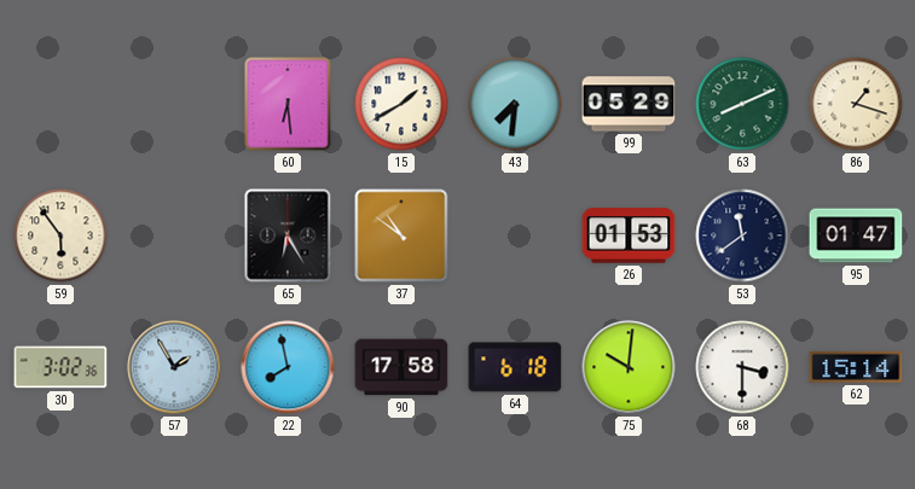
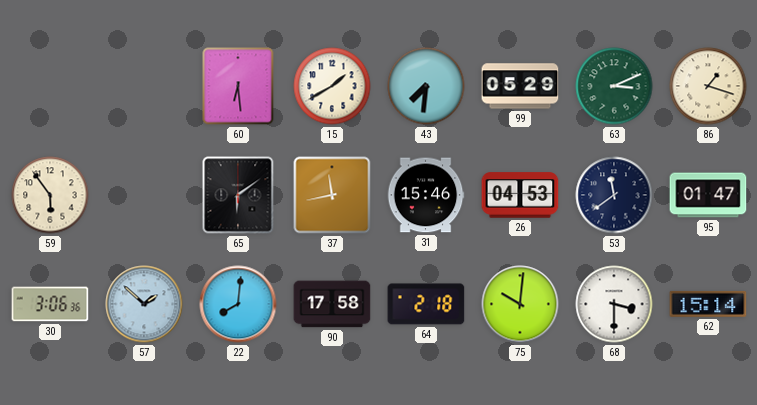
63: 8:11 -> 3:11
65: 6:25 -> 6:09
37: 10:51 -> 11:43
31: none -> 15:46
26: 01:53 -> 04:53
30: 3:02 -> 3:06
57: 1:55 -> 1:52
22: 7:58 -> 8:01
64: 6:18 -> 2:18
